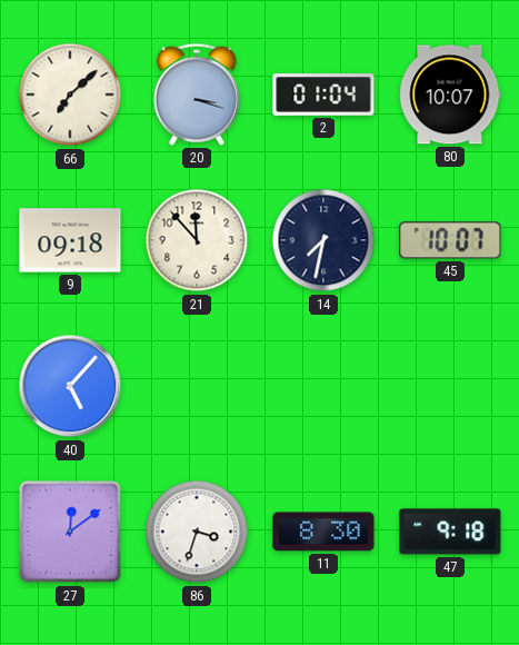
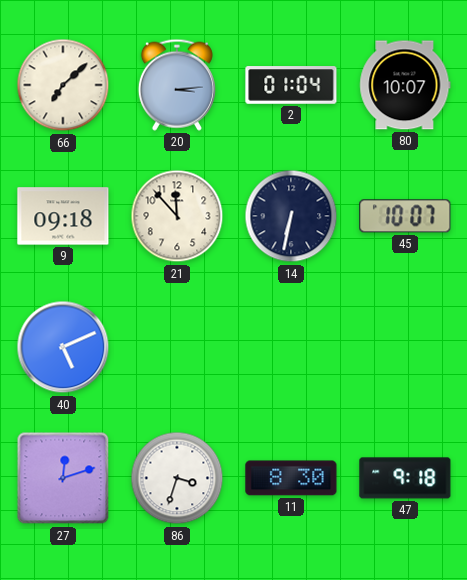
20: 3:18 -> 3:14
14: 7:32 -> 6:32
40: 5:07 -> 5:11
27: 12:09 -> 12:12
